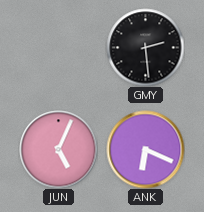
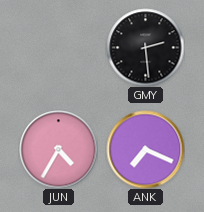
JUN: 5:04 -> 4:35
ANK: 6:19 -> 7:19
